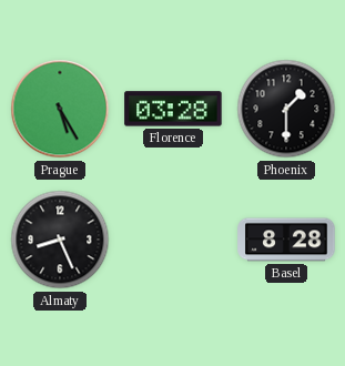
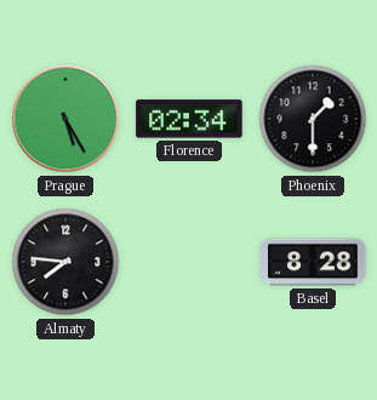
Florence: 03:28 -> 02:34
Almaty: 8:26 -> 7:46
